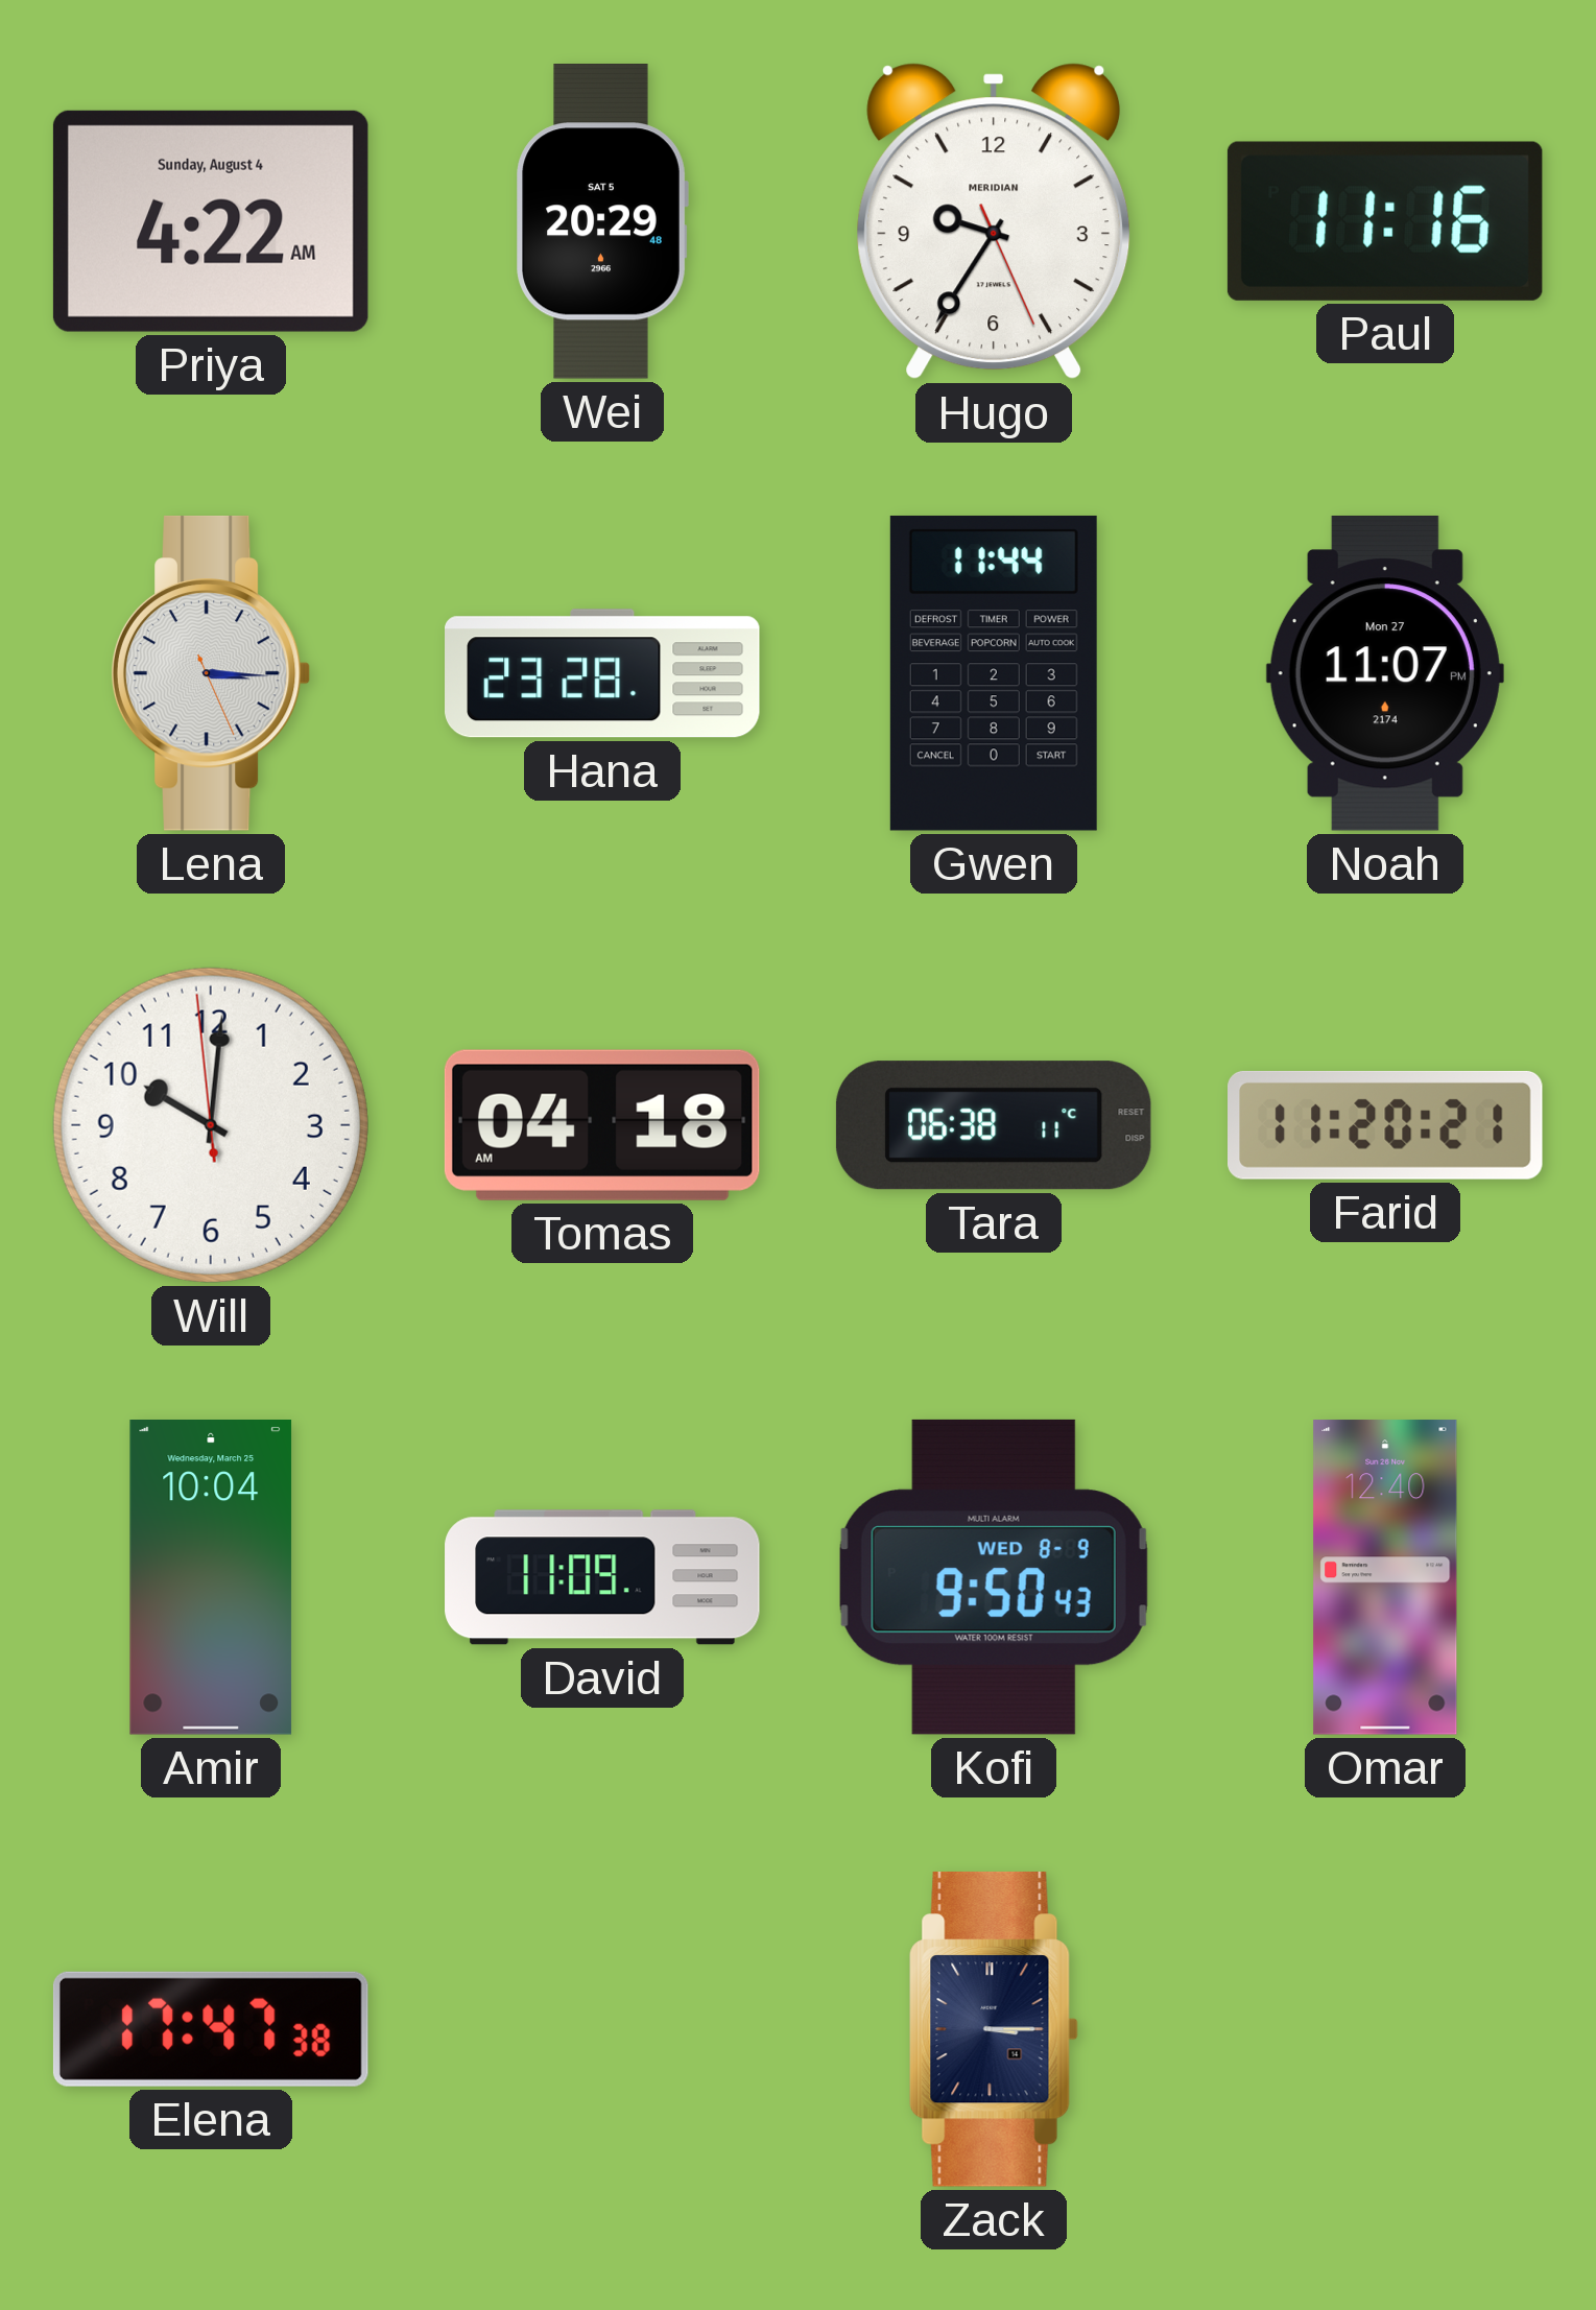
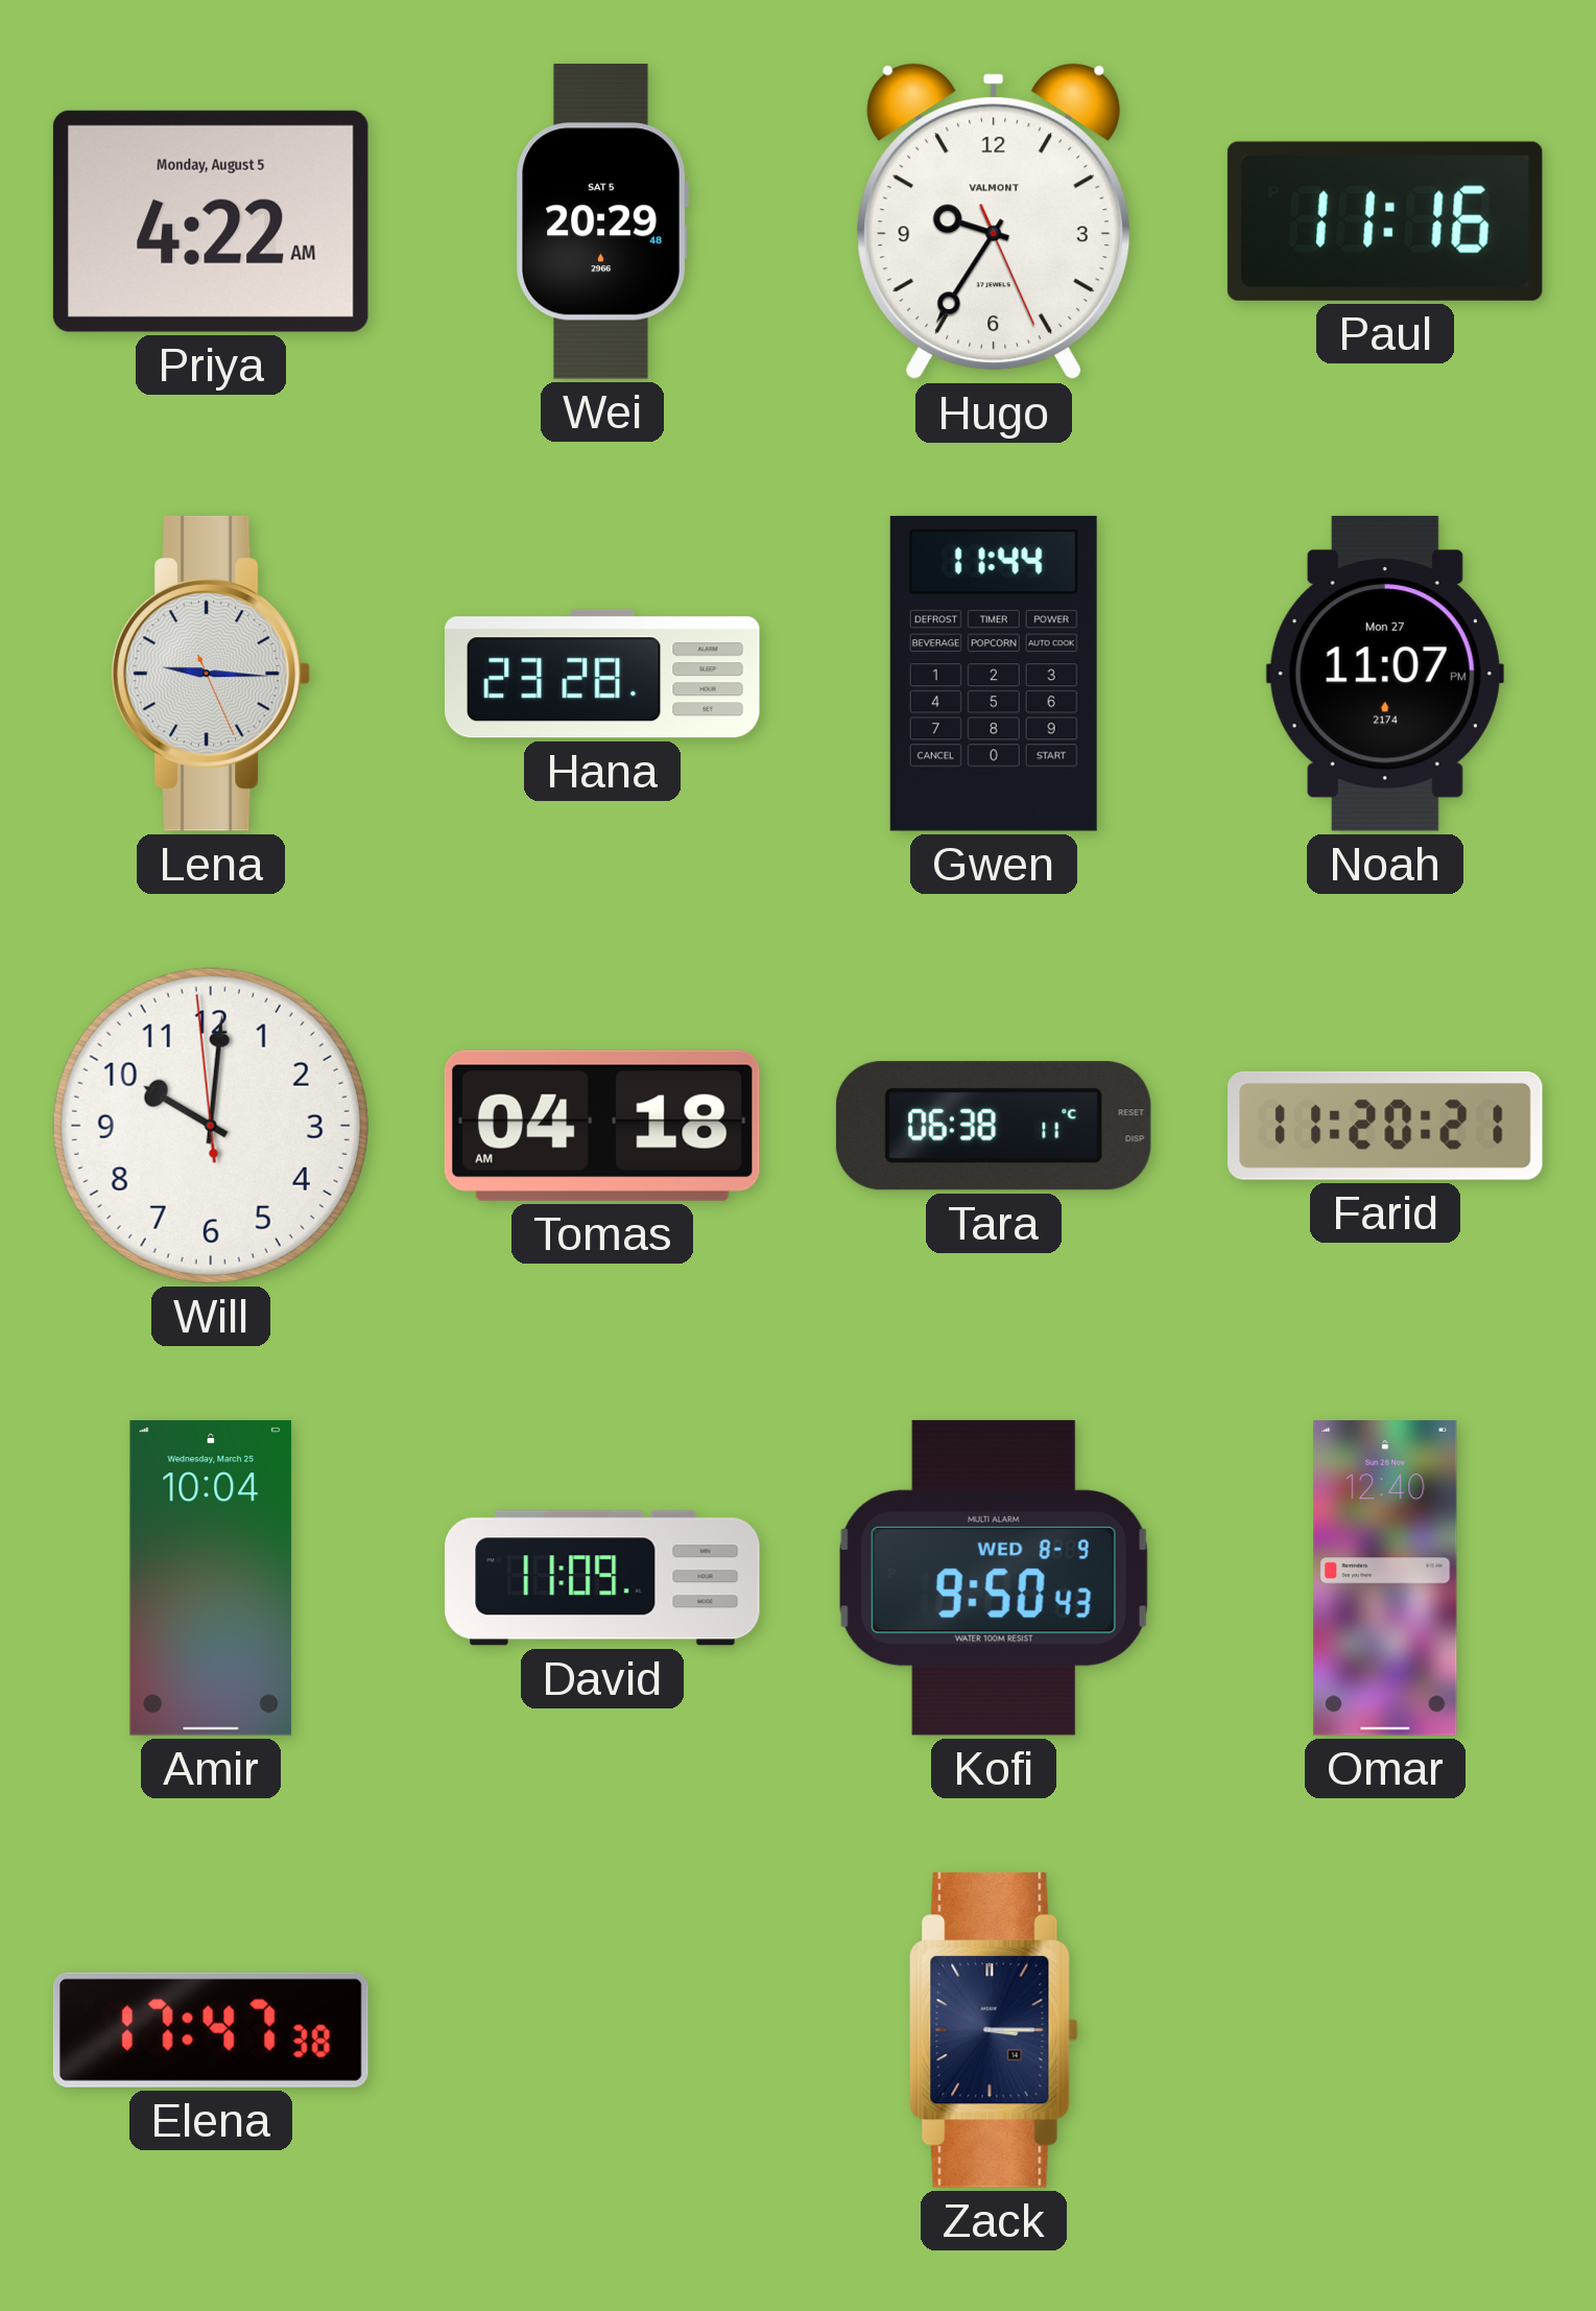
Priya date: Sunday, August 4 -> Monday, August 5
Hugo brand: MERIDIAN -> VALMONT
Lena: 3:15 -> 9:15
